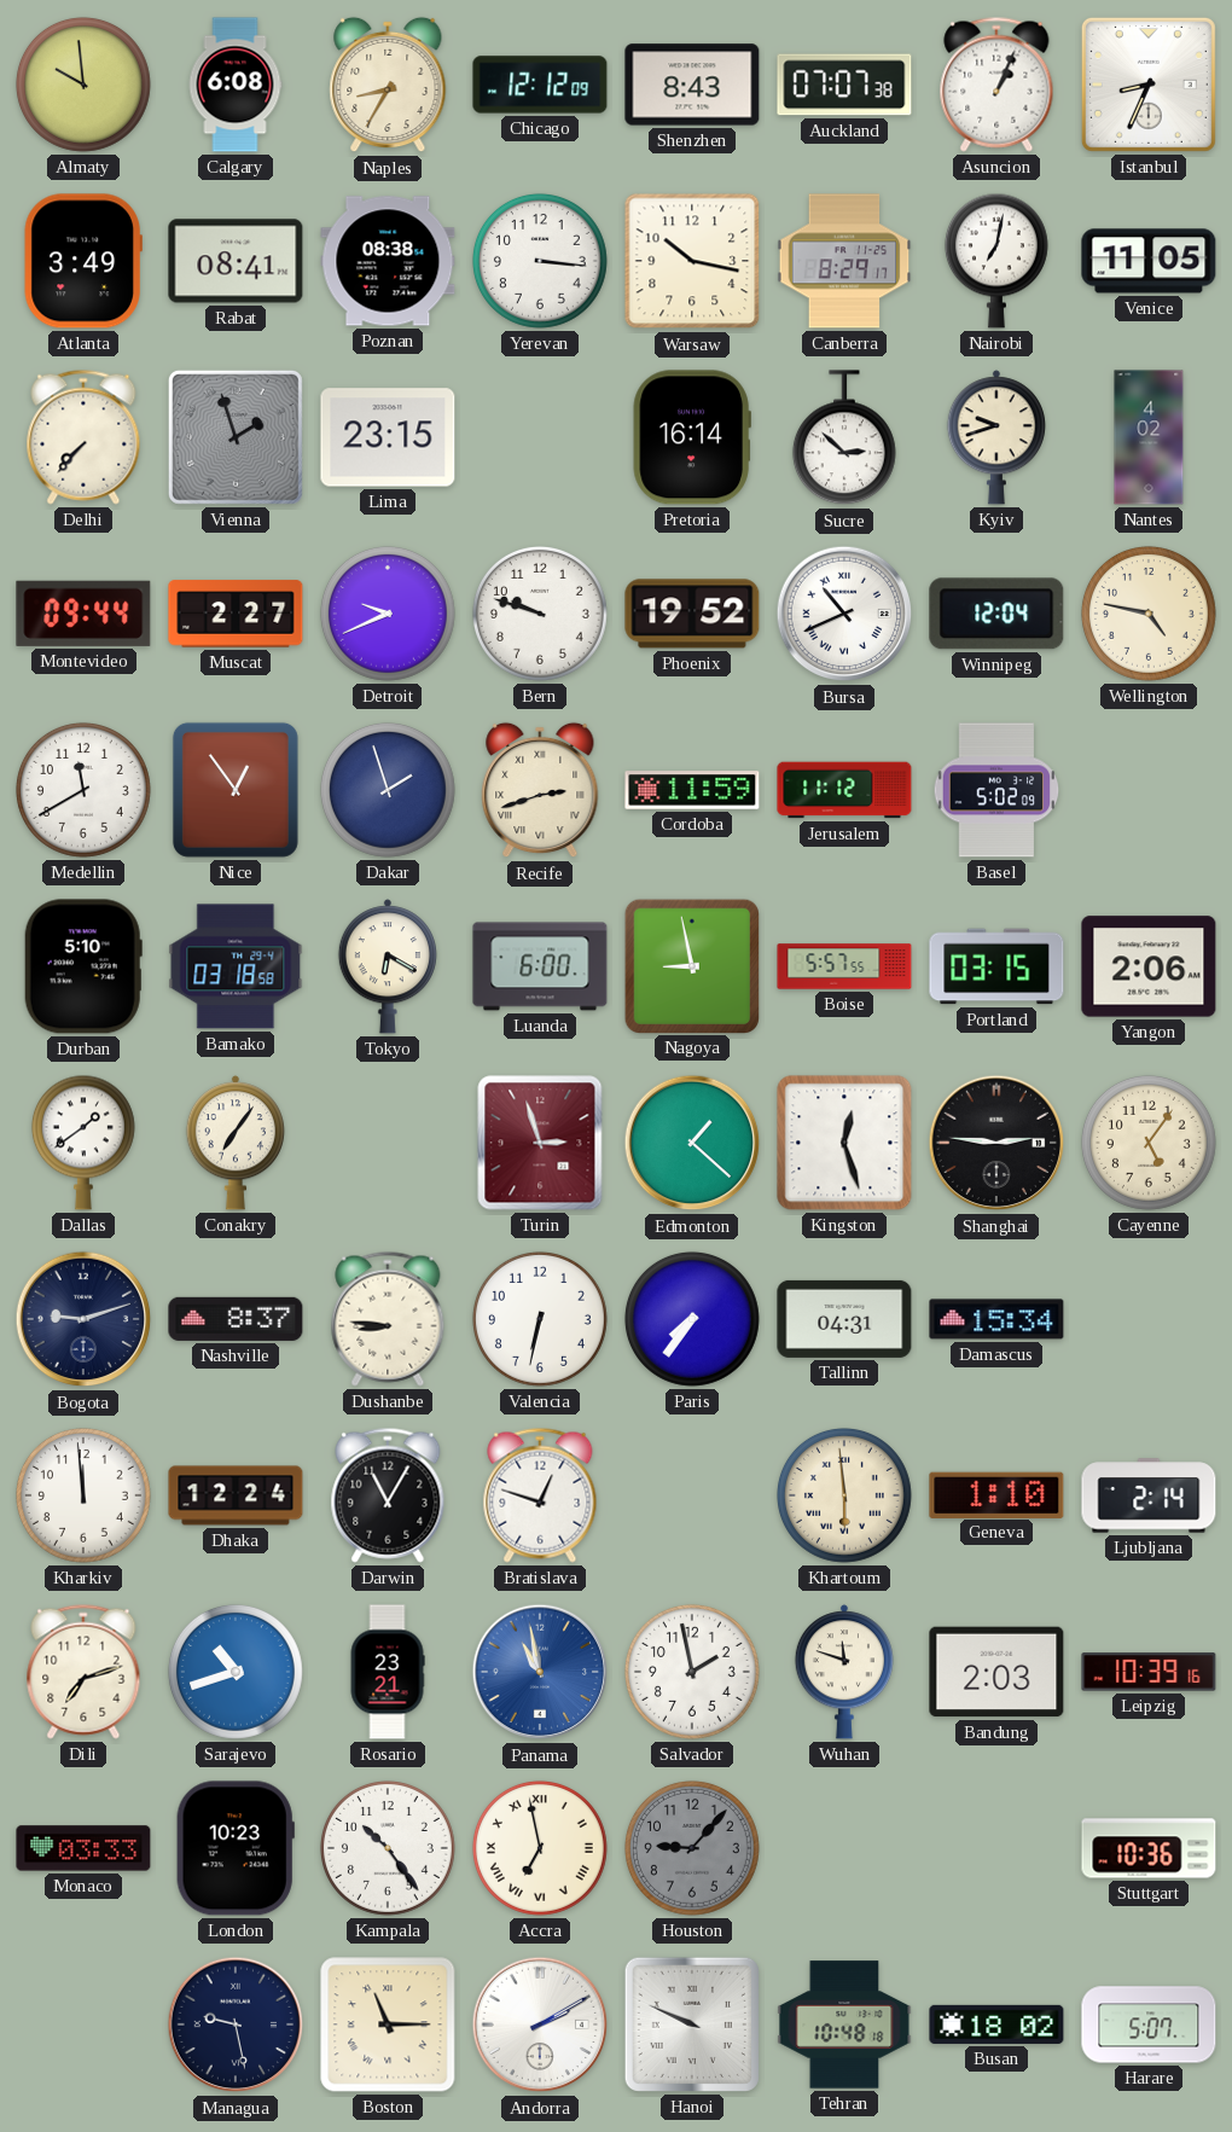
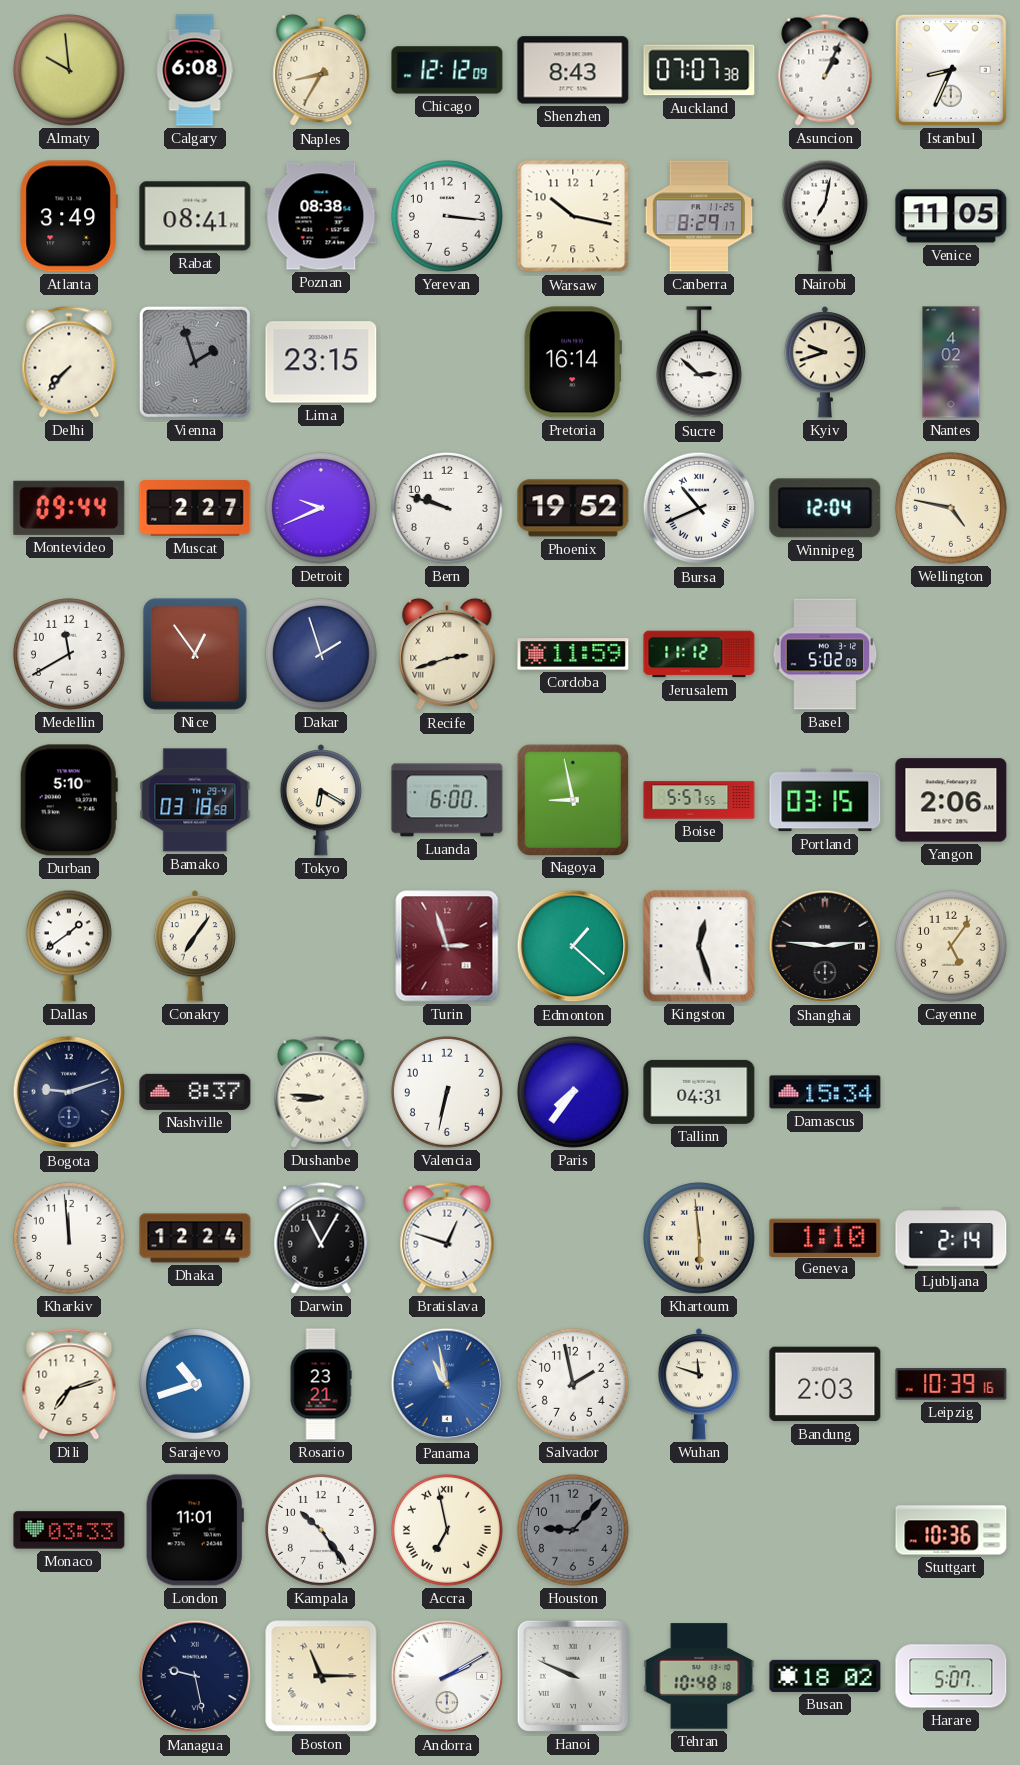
London: 10:23 -> 11:01
